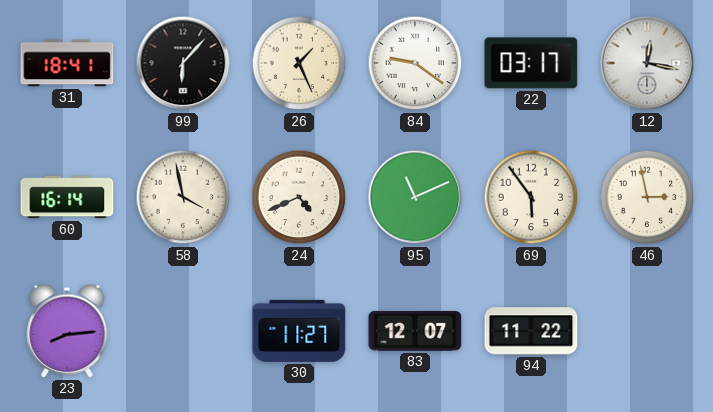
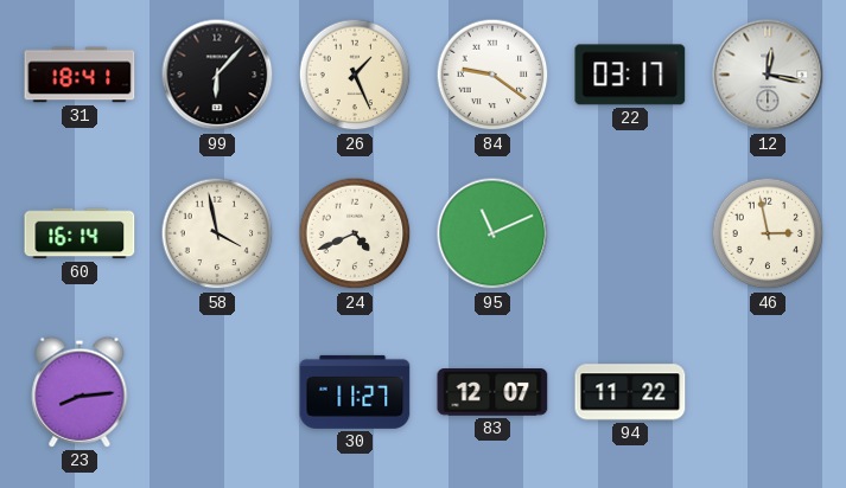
69: 5:54 -> none
